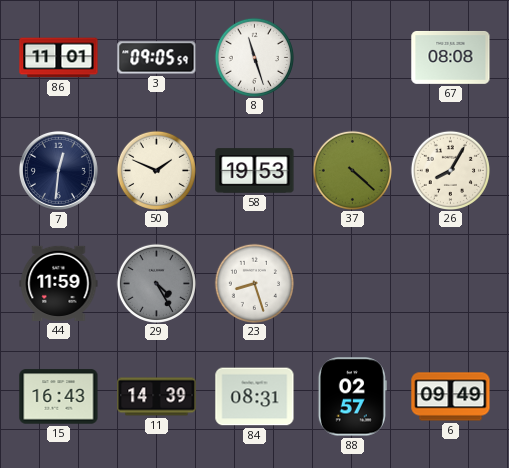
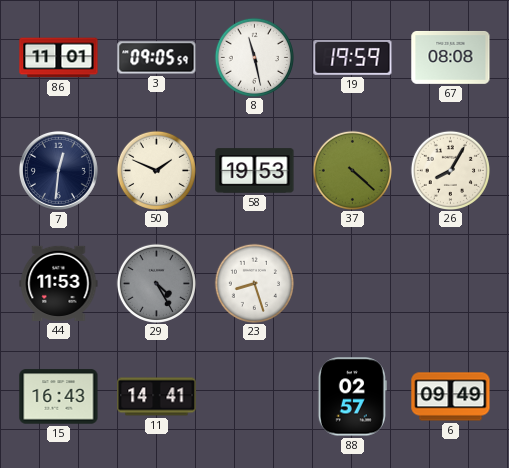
8: 11:27 -> 11:28
19: none -> 19:59
44: 11:59 -> 11:53
11: 14:39 -> 14:41
84: 08:31 -> none
